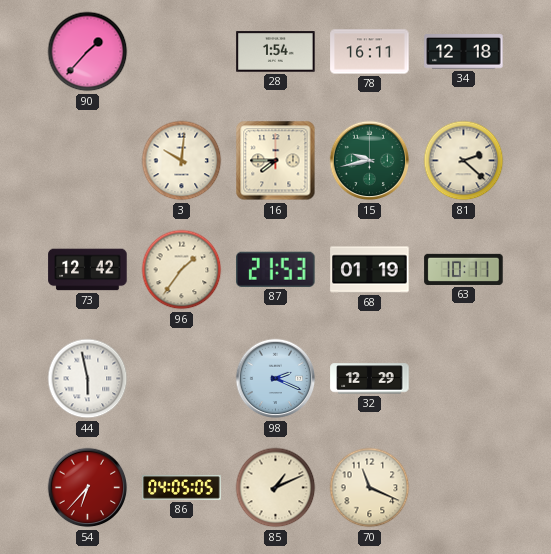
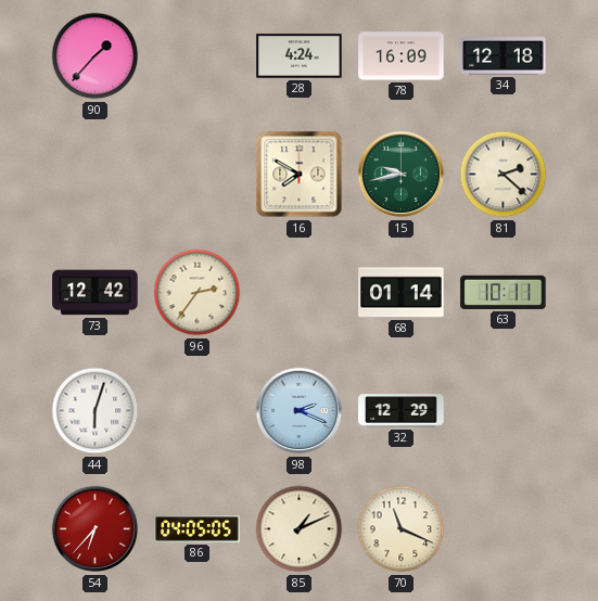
28: 1:54 -> 4:24
78: 16:11 -> 16:09
3: 10:01 -> none
16: 7:45 -> 7:50
96: 1:36 -> 2:36
87: 21:53 -> none
68: 01:19 -> 01:14
44: 5:58 -> 6:03
